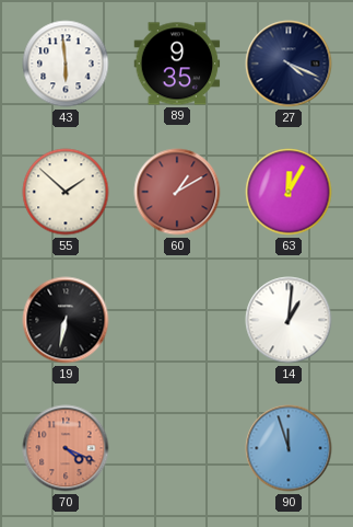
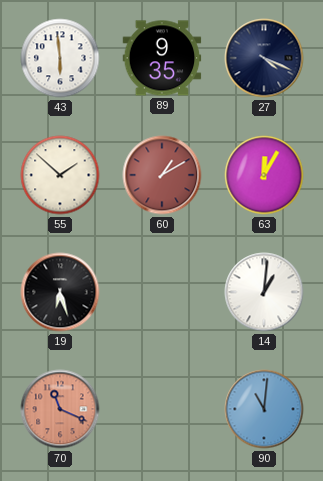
19: 6:32 -> 6:27
70: 4:19 -> 11:19
90: 11:57 -> 11:01
